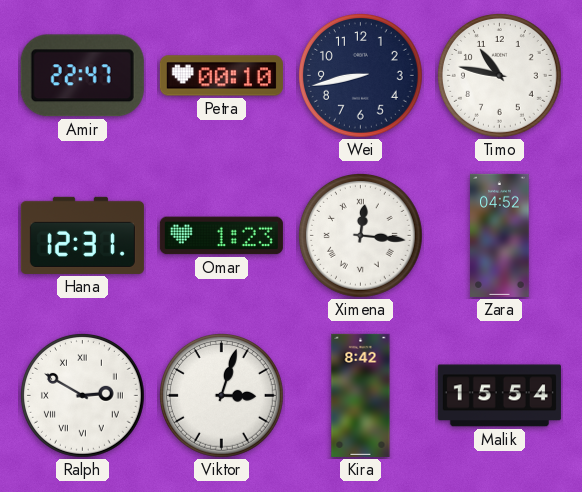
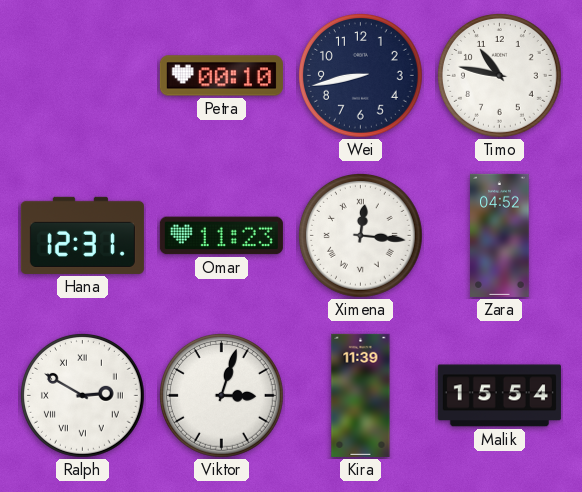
Amir: 22:47 -> none
Omar: 1:23 -> 11:23
Kira: 8:42 -> 11:39
